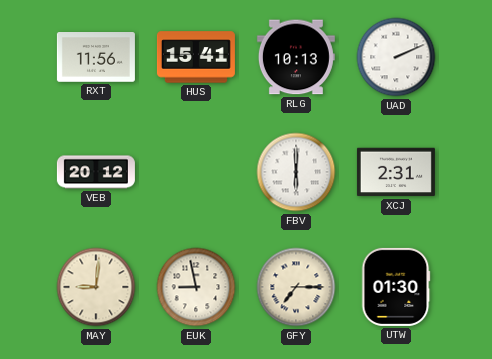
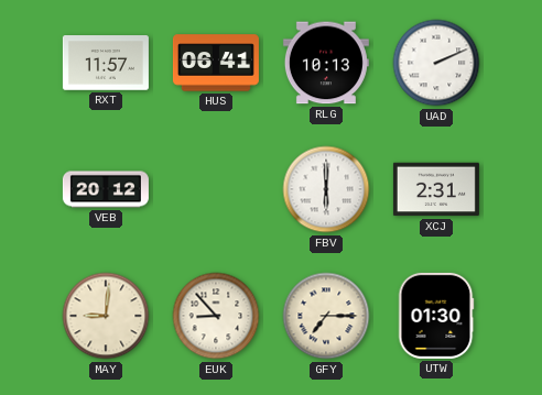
RXT: 11:56 -> 11:57
HUS: 15:41 -> 06:41
EUK: 8:58 -> 8:53
